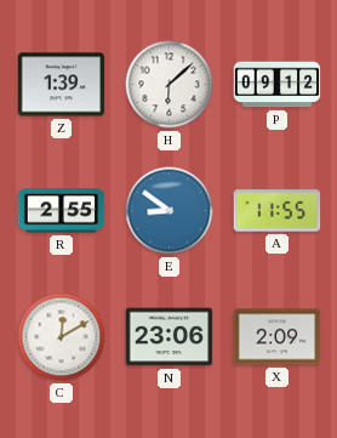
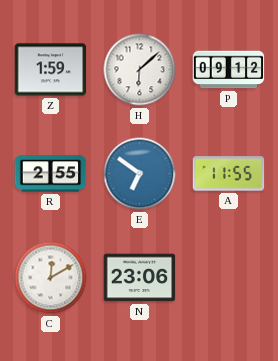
Z: 1:39 -> 1:59
E: 8:51 -> 6:51
X: 2:09 -> none
